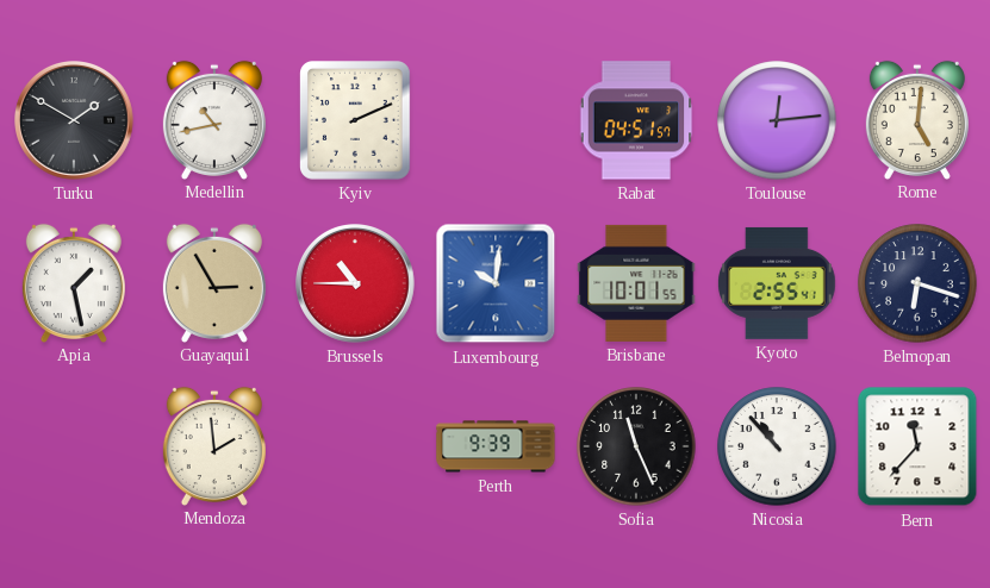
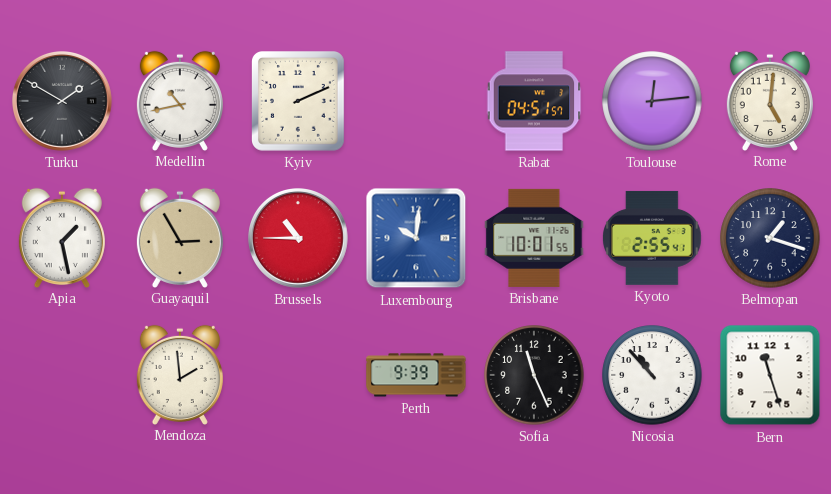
Belmopan: 6:18 -> 1:18
Bern: 11:37 -> 11:27
